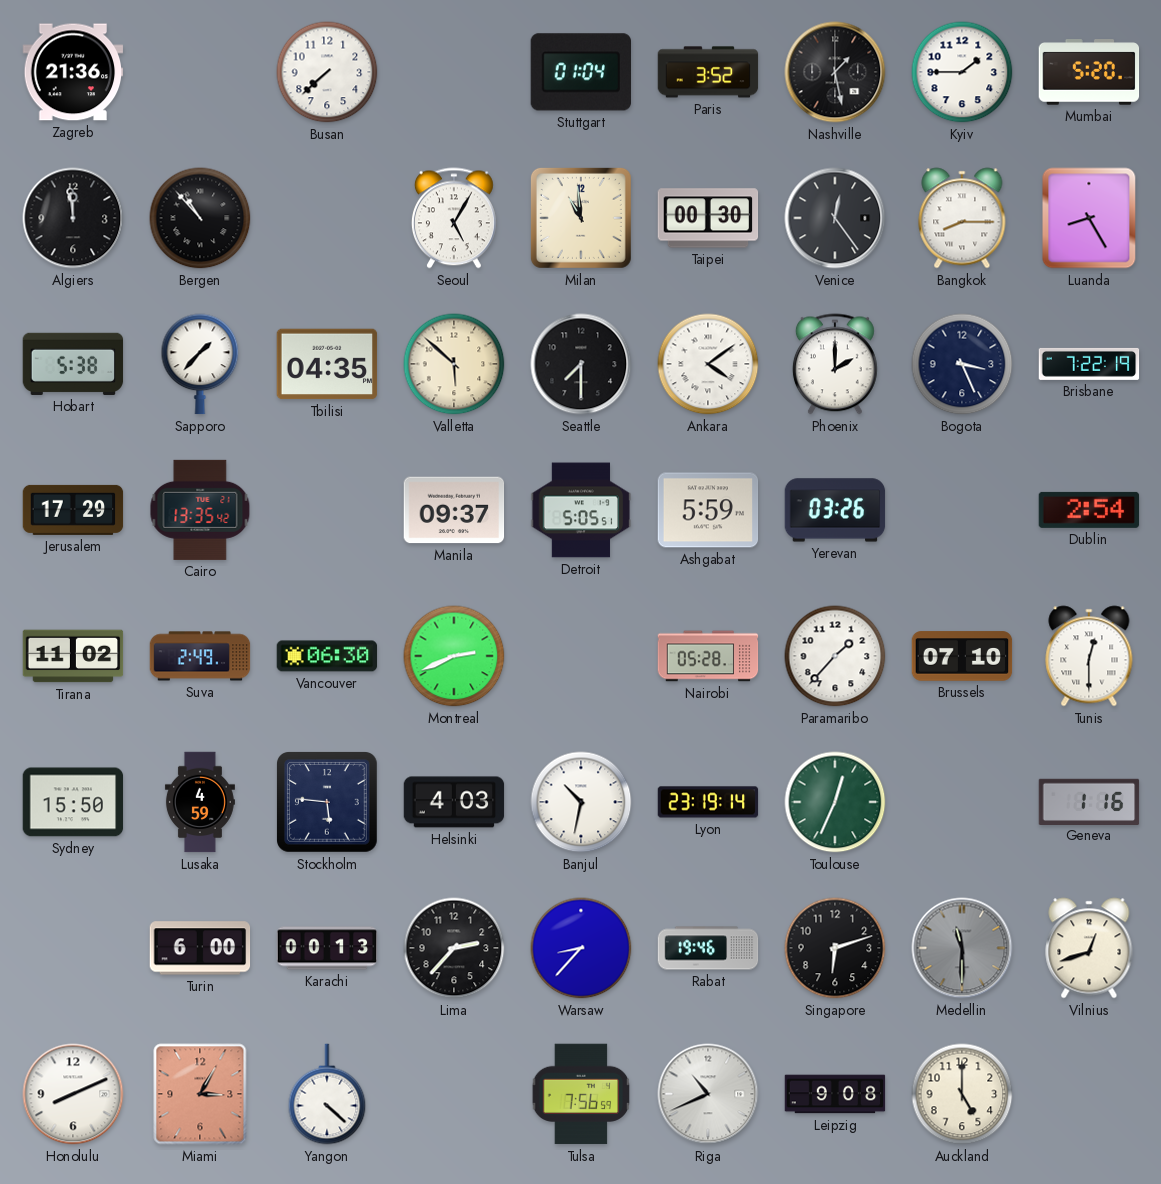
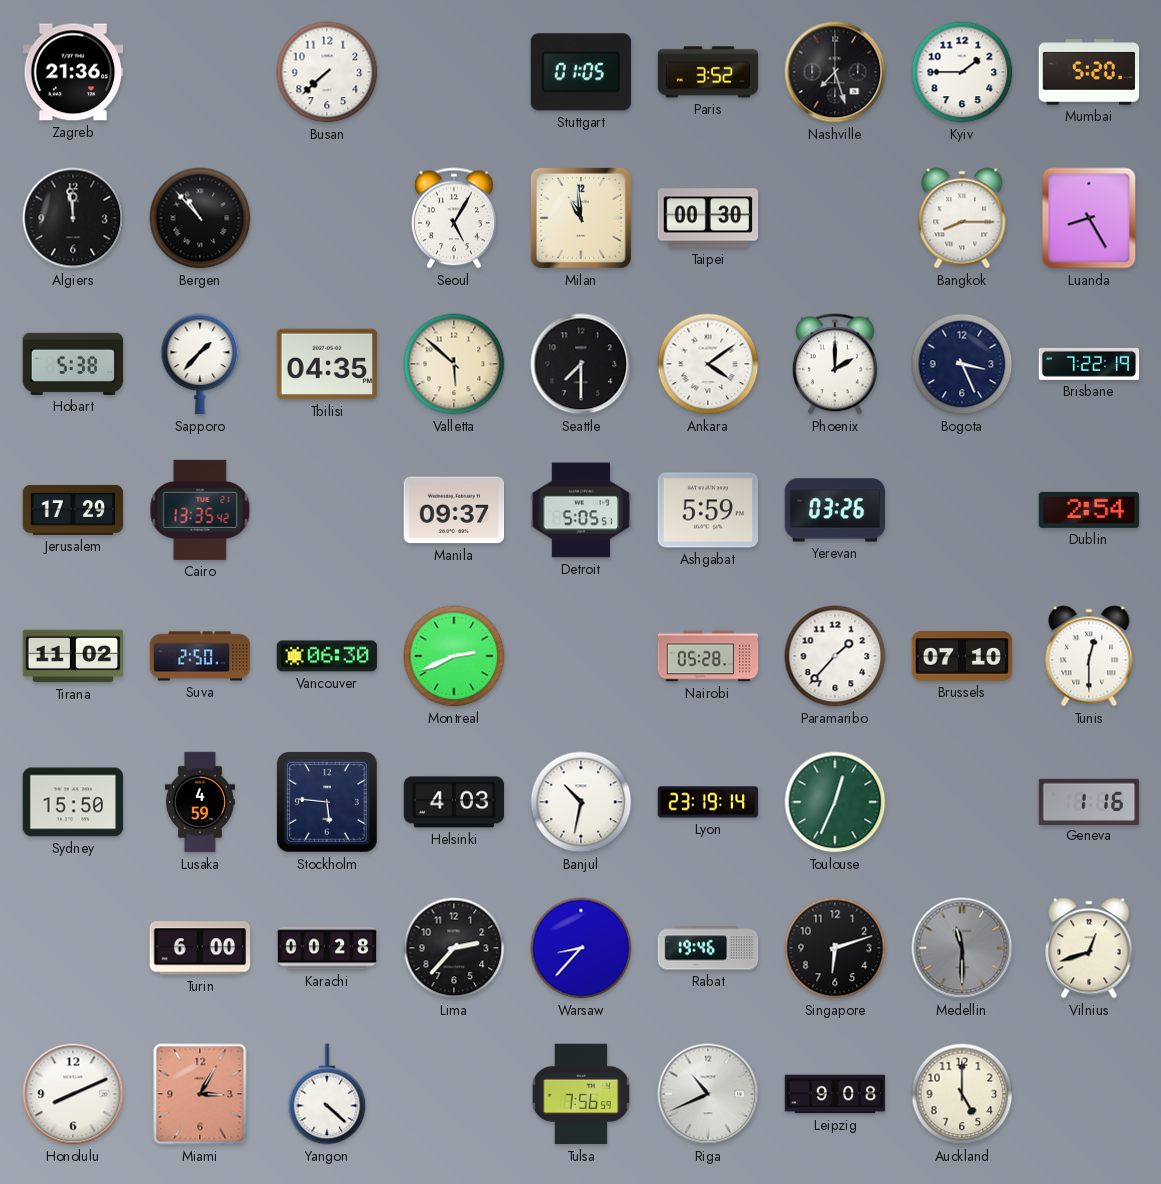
Stuttgart: 01:04 -> 01:05
Nashville: 1:28 -> 7:27
Venice: 12:24 -> none
Suva: 2:49 -> 2:50
Karachi: 00:13 -> 00:28
